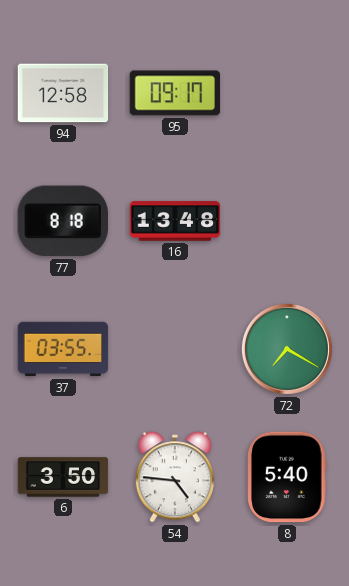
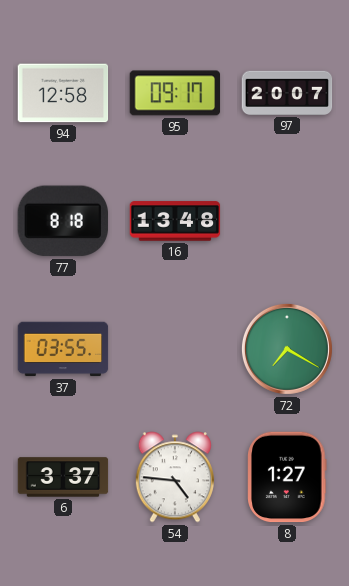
97: none -> 20:07
6: 3:50 -> 3:37
8: 5:40 -> 1:27
